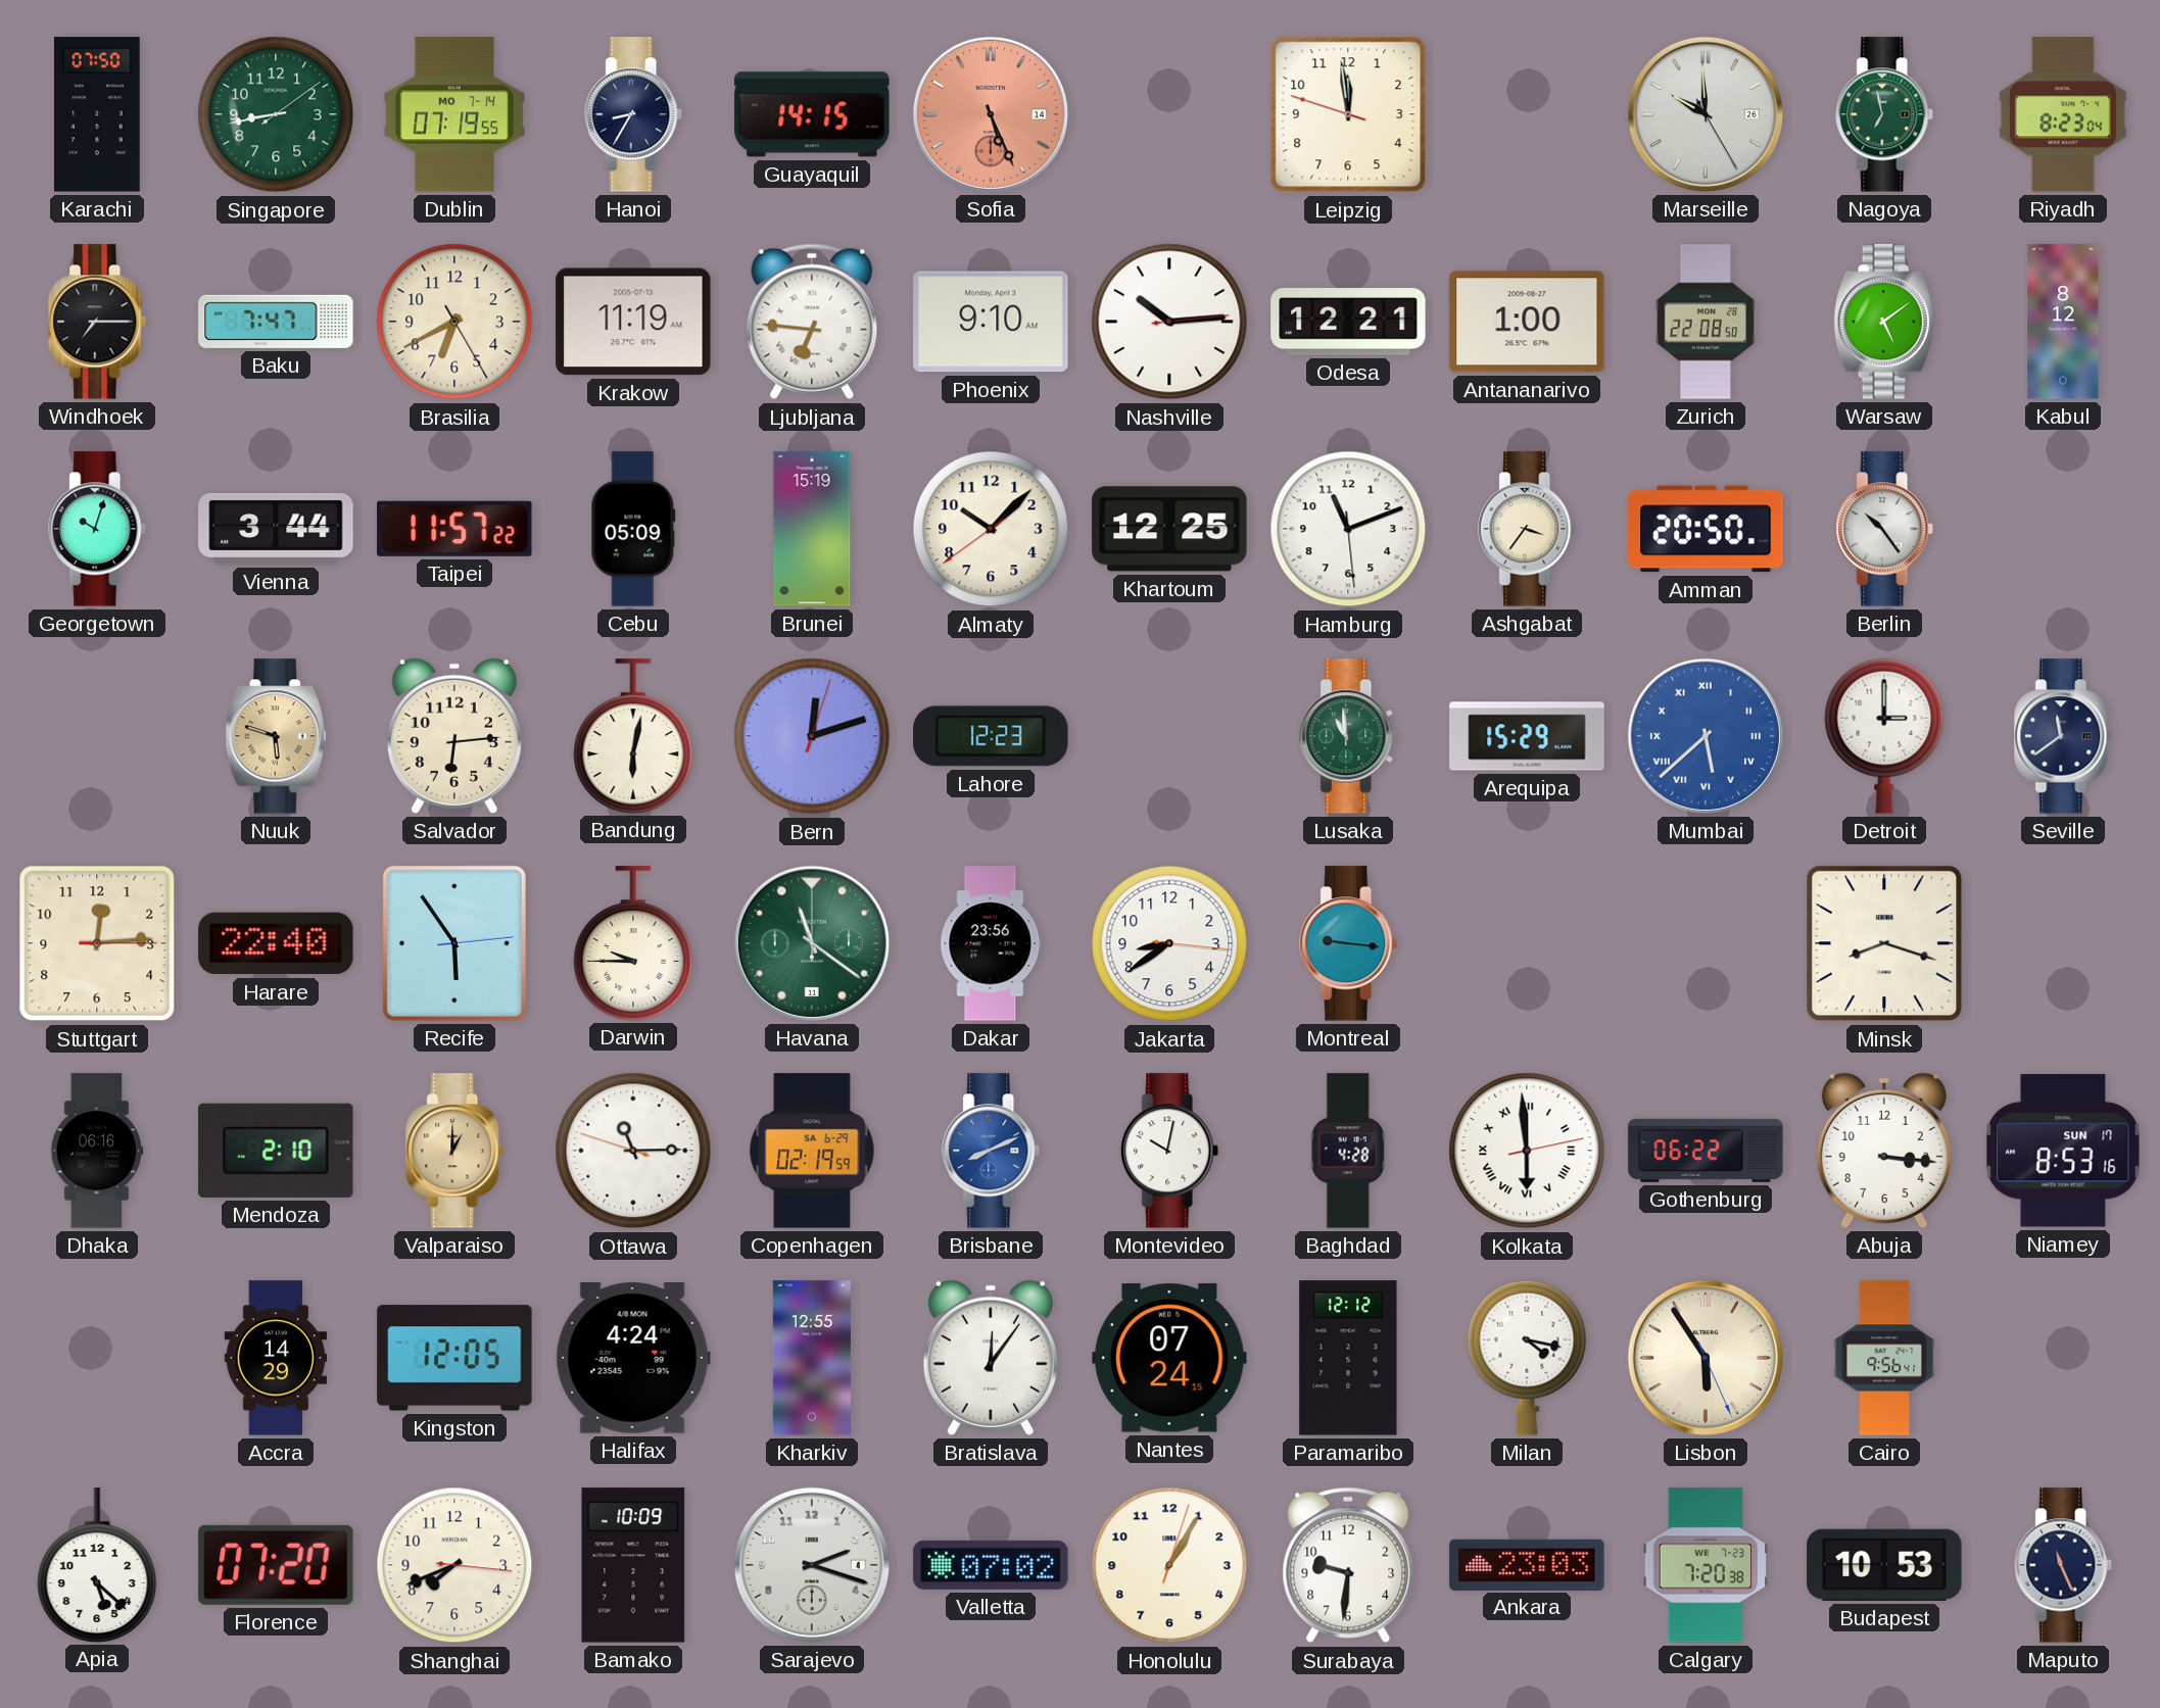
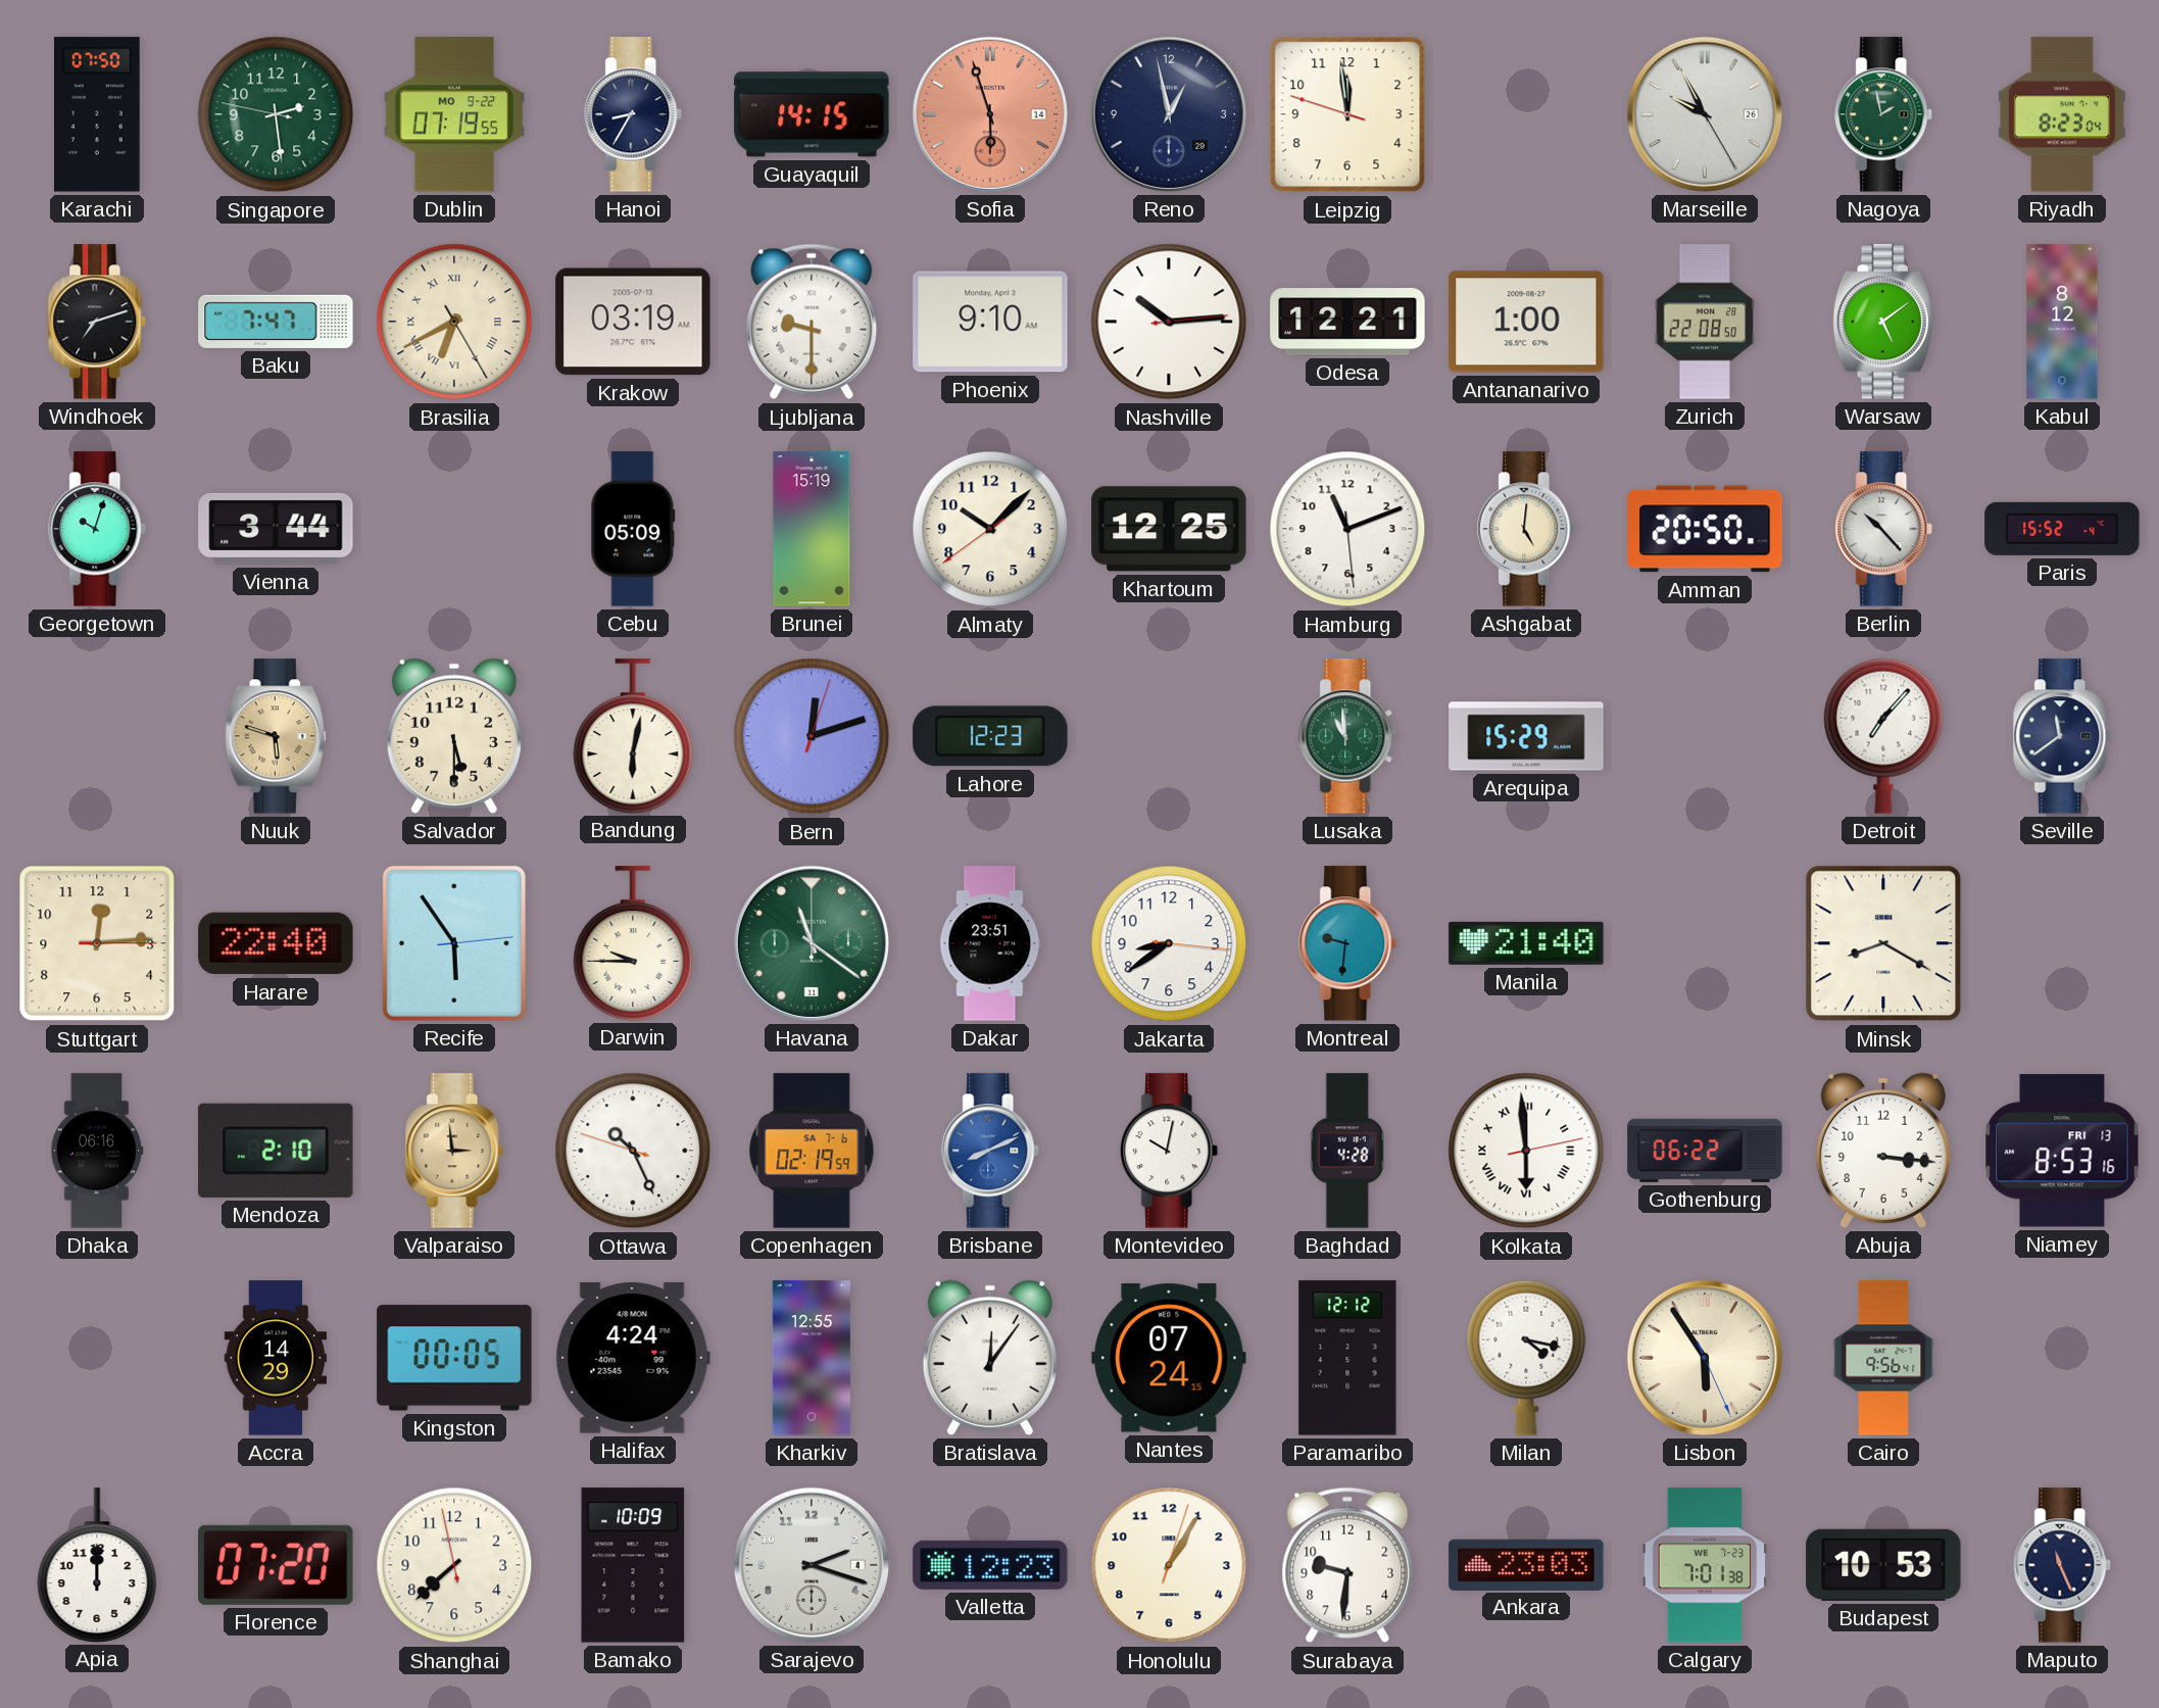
Singapore: 8:43 -> 2:28
Dublin date: MO 7-14 -> MO 9-22
Sofia: 5:26 -> 5:57
Reno: none -> 12:58
Marseille: 9:59 -> 9:55
Nagoya: 6:58 -> 1:58
Windhoek: 7:15 -> 7:12
Brasilia numerals: Arabic -> Roman
Krakow: 11:19 -> 03:19
Ljubljana: 6:46 -> 9:30
Taipei: 11:57 -> none
Ashgabat: 3:36 -> 5:01
Berlin: 10:24 -> 10:23
Paris: none -> 15:52
Salvador: 6:14 -> 5:30
Mumbai: 5:38 -> none
Detroit: 3:00 -> 7:07
Dakar: 23:56 -> 23:51
Montreal: 9:16 -> 9:31
Manila: none -> 21:40
Minsk: 8:18 -> 8:20
Valparaiso: 1:00 -> 2:59
Ottawa: 11:14 -> 10:25
Copenhagen date: SA 6-29 -> SA 7-6
Niamey date: SUN 17 -> FRI 13
Kingston: 12:05 -> 00:05
Apia: 5:22 -> 12:00
Shanghai: 7:41 -> 7:37
Valletta: 07:02 -> 12:23
Calgary: 7:20 -> 7:01
